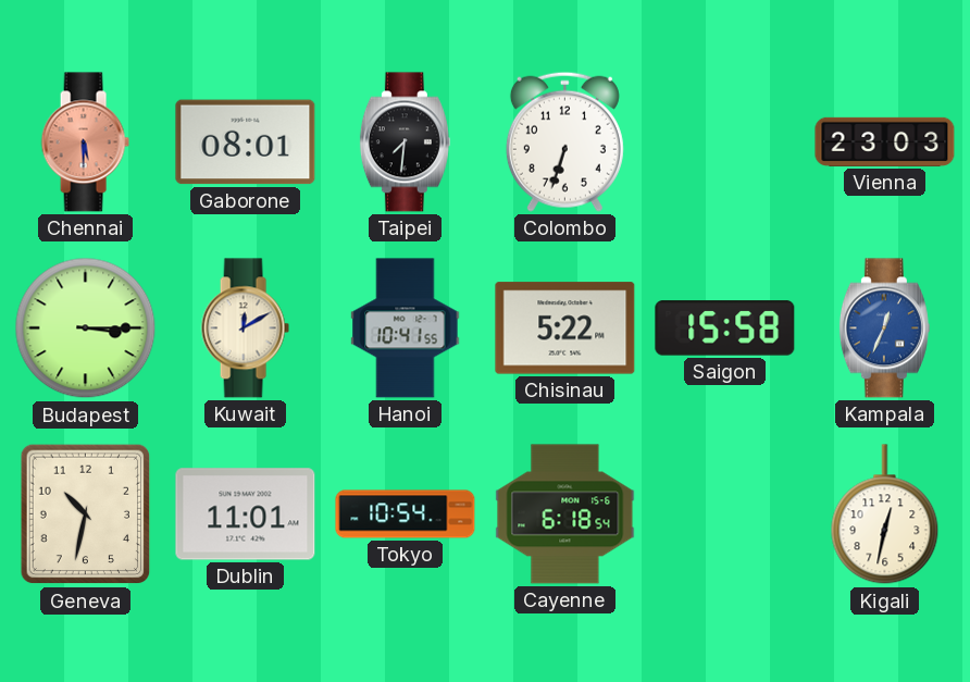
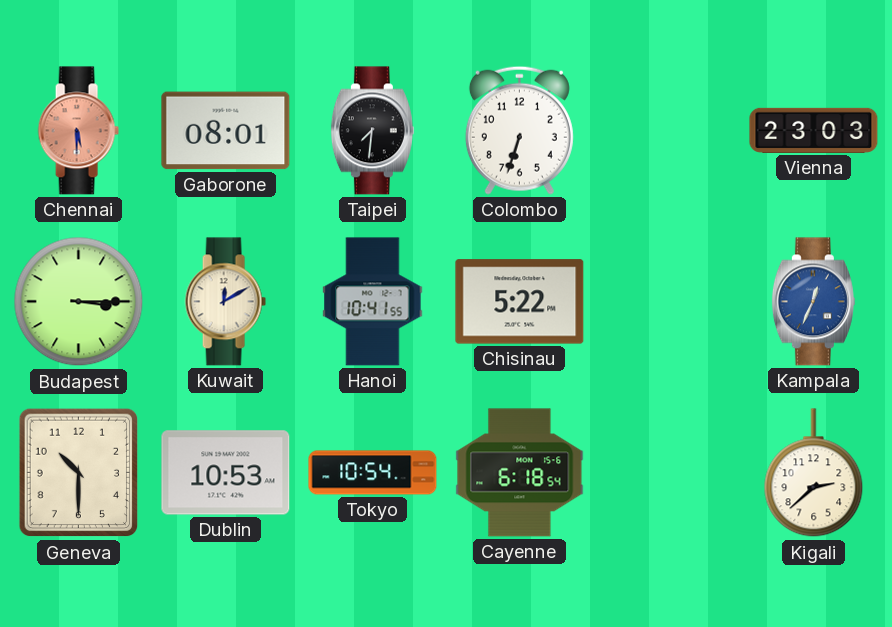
Saigon: 15:58 -> none
Geneva: 10:32 -> 10:30
Dublin: 11:01 -> 10:53
Kigali: 12:32 -> 2:38
